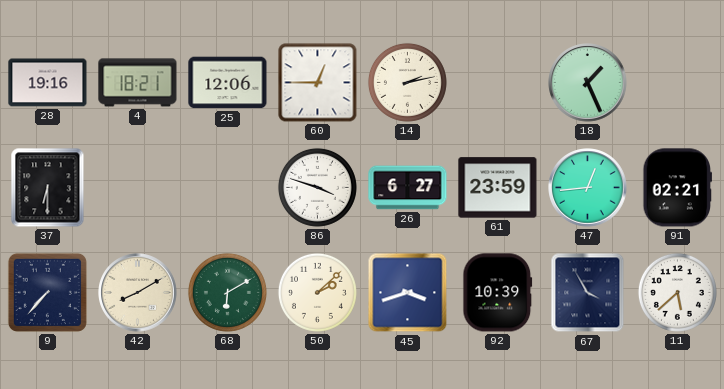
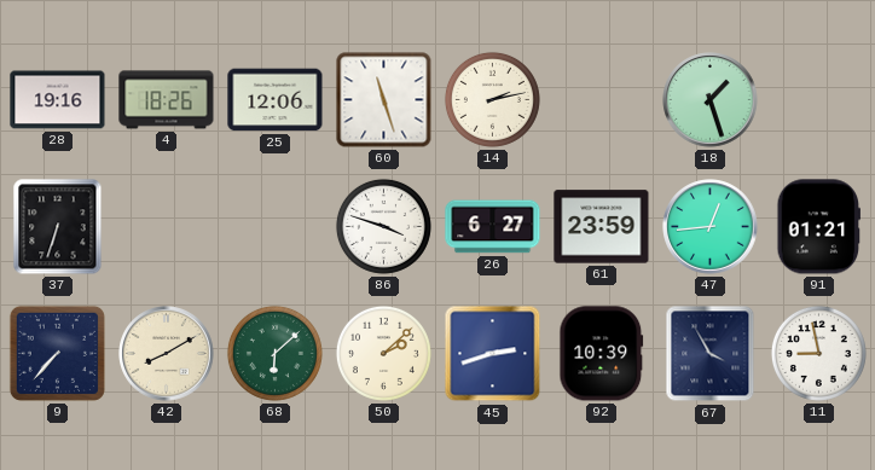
4: 18:21 -> 18:26
60: 12:45 -> 11:27
18: 1:26 -> 1:27
37: 6:30 -> 6:33
91: 02:21 -> 01:21
68: 6:10 -> 6:08
45: 3:42 -> 2:42
11: 5:38 -> 8:58
